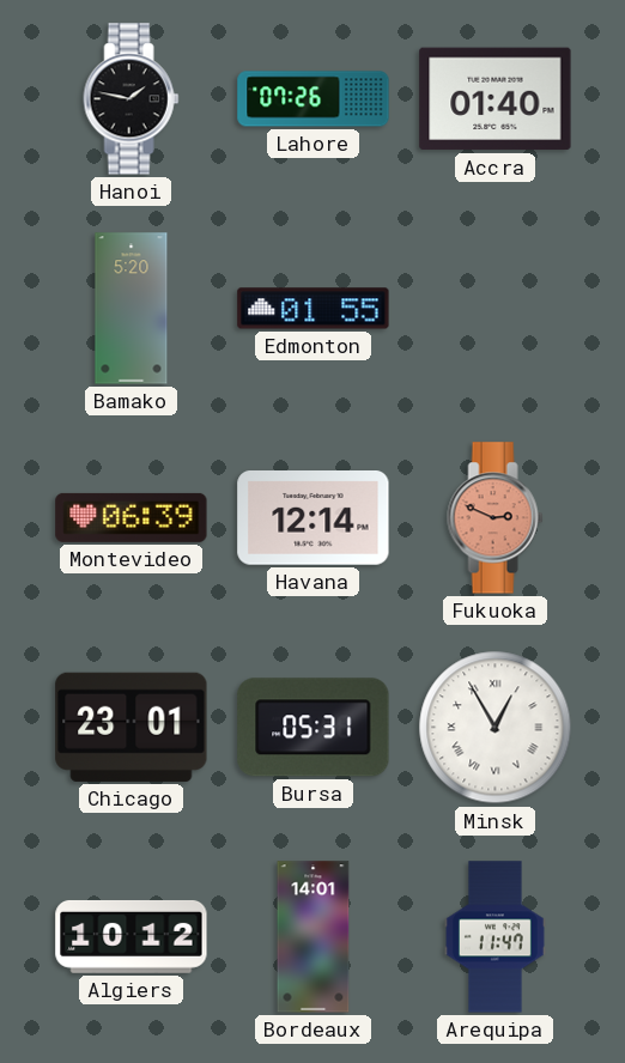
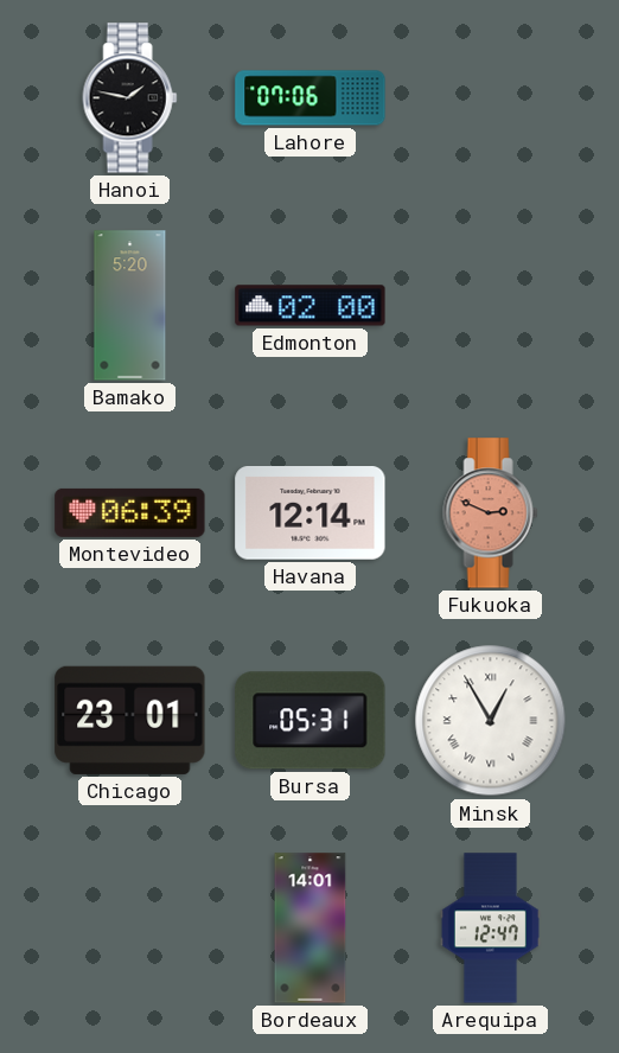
Lahore: 07:26 -> 07:06
Accra: 01:40 -> none
Edmonton: 01:55 -> 02:00
Algiers: 10:12 -> none
Arequipa: 11:47 -> 12:47
